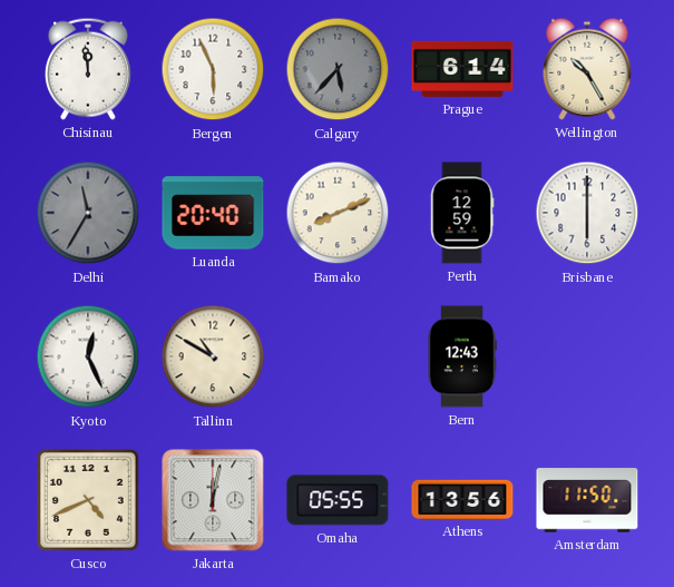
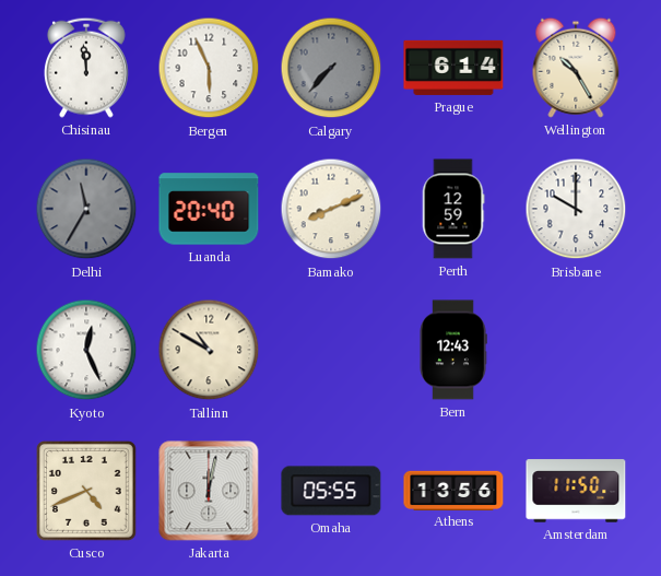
Calgary: 5:37 -> 7:37
Brisbane: 6:00 -> 10:00
